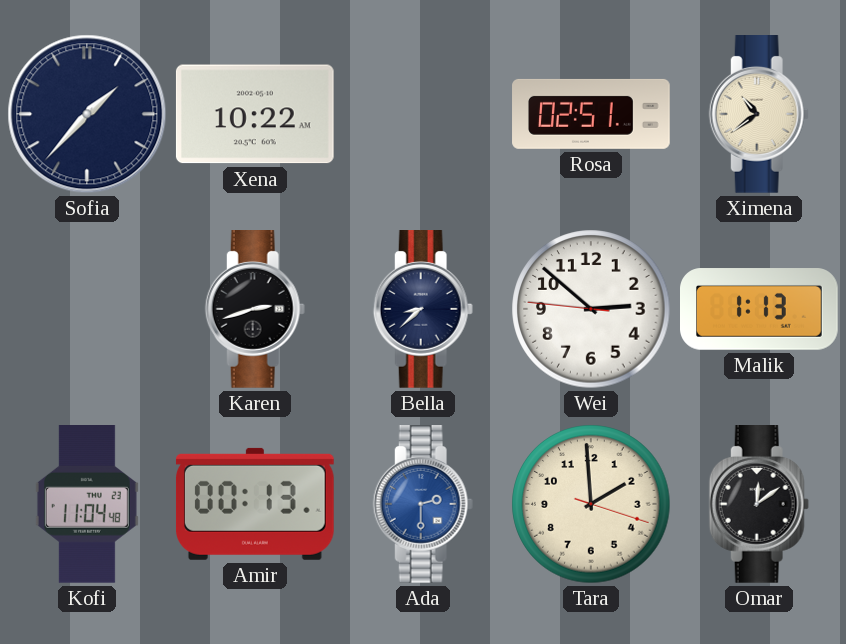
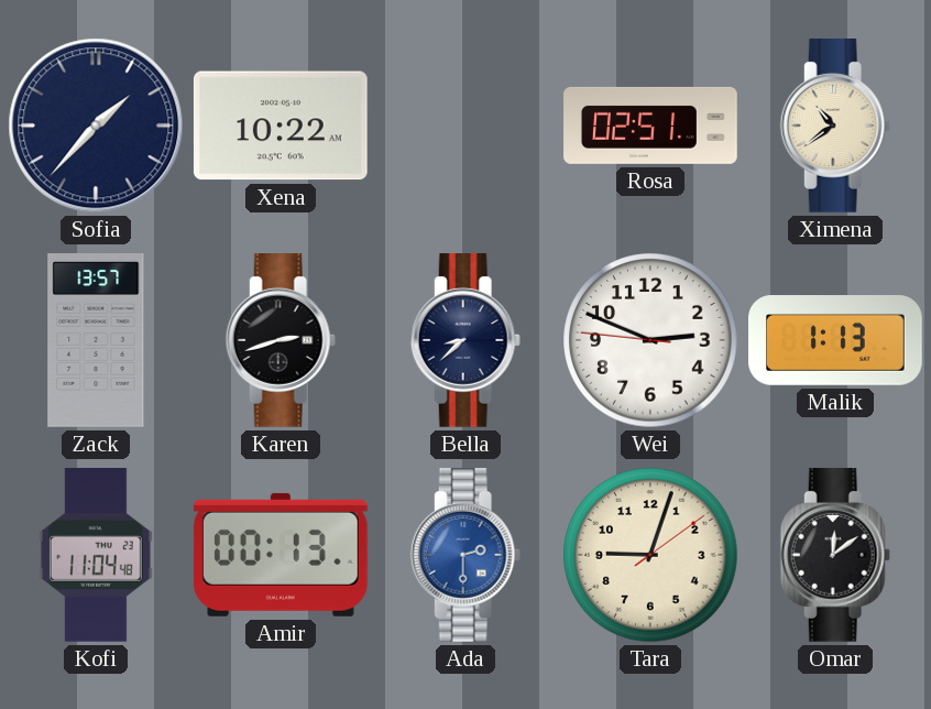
Zack: none -> 13:57
Wei: 2:51 -> 2:48
Tara: 1:59 -> 9:03
